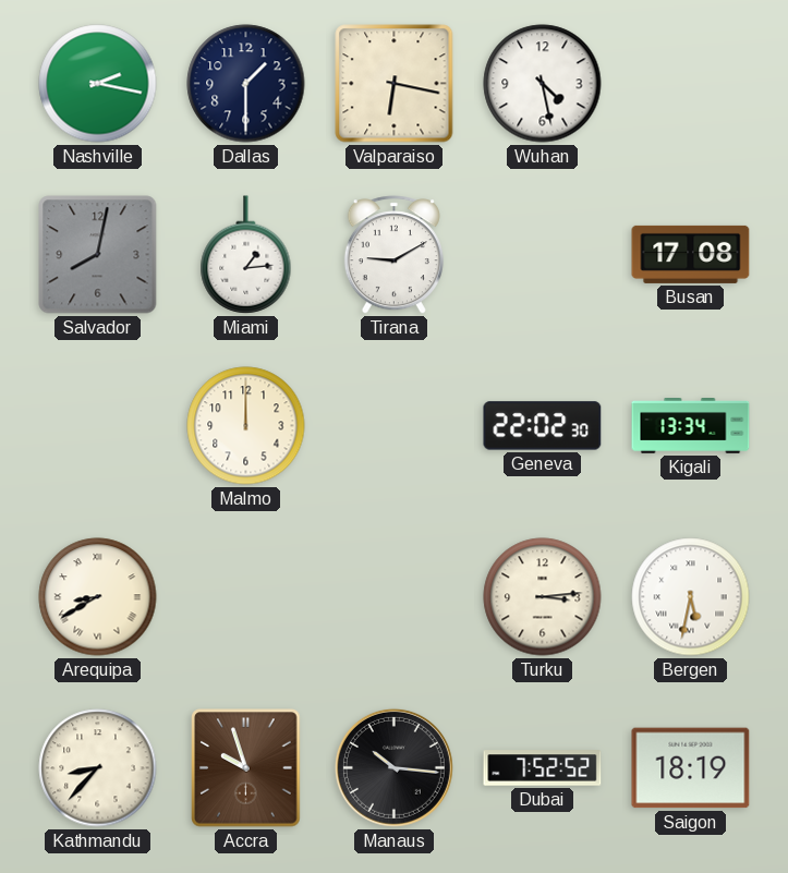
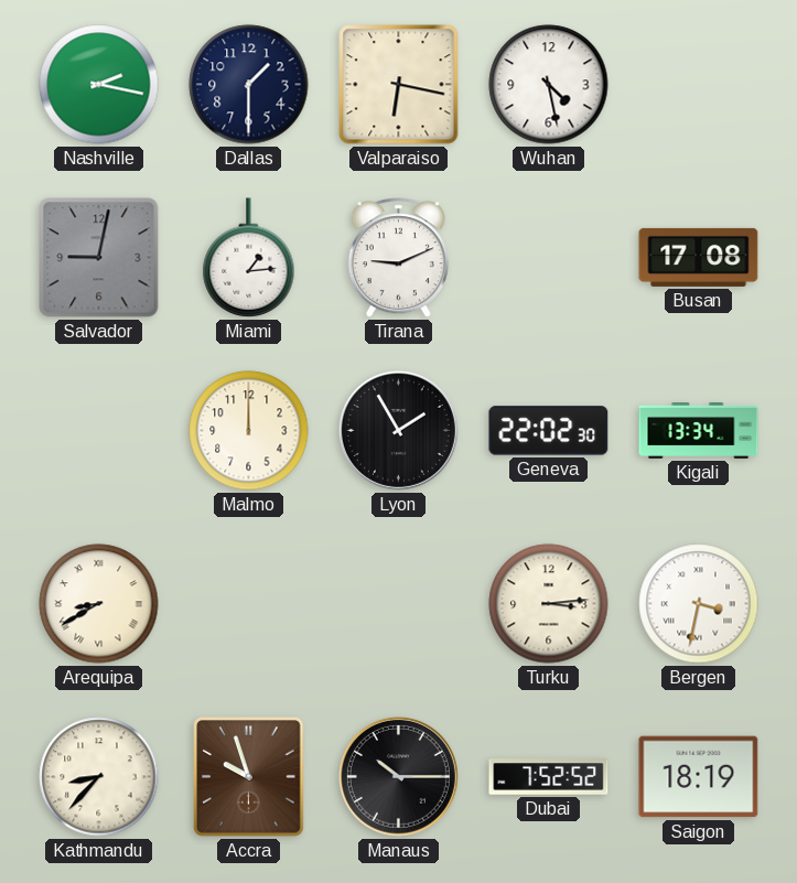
Salvador: 8:02 -> 9:02
Tirana: 9:10 -> 9:11
Lyon: none -> 1:55
Bergen: 5:32 -> 3:32
Manaus: 10:16 -> 10:15
